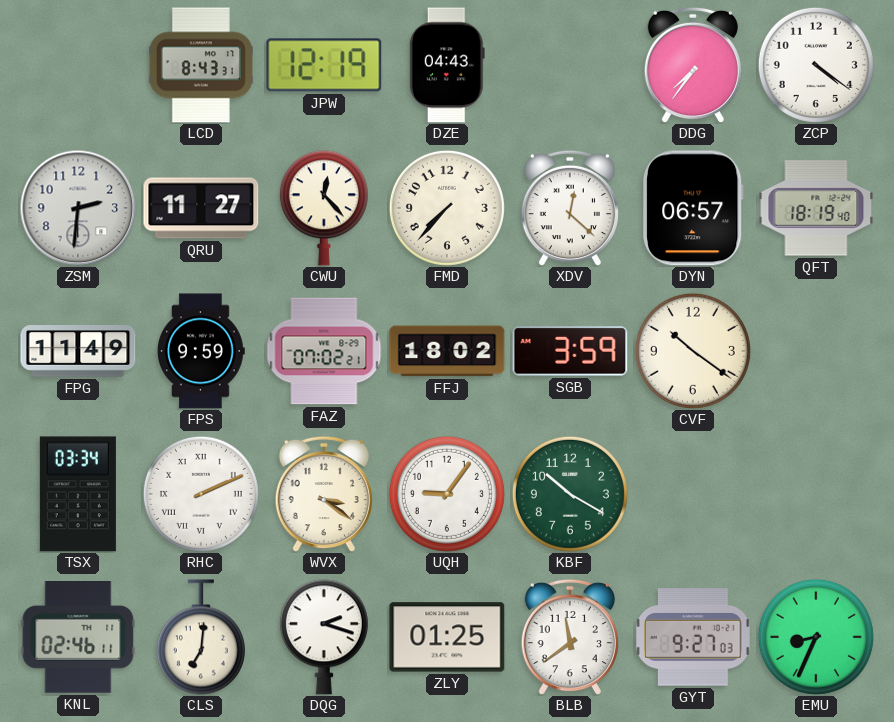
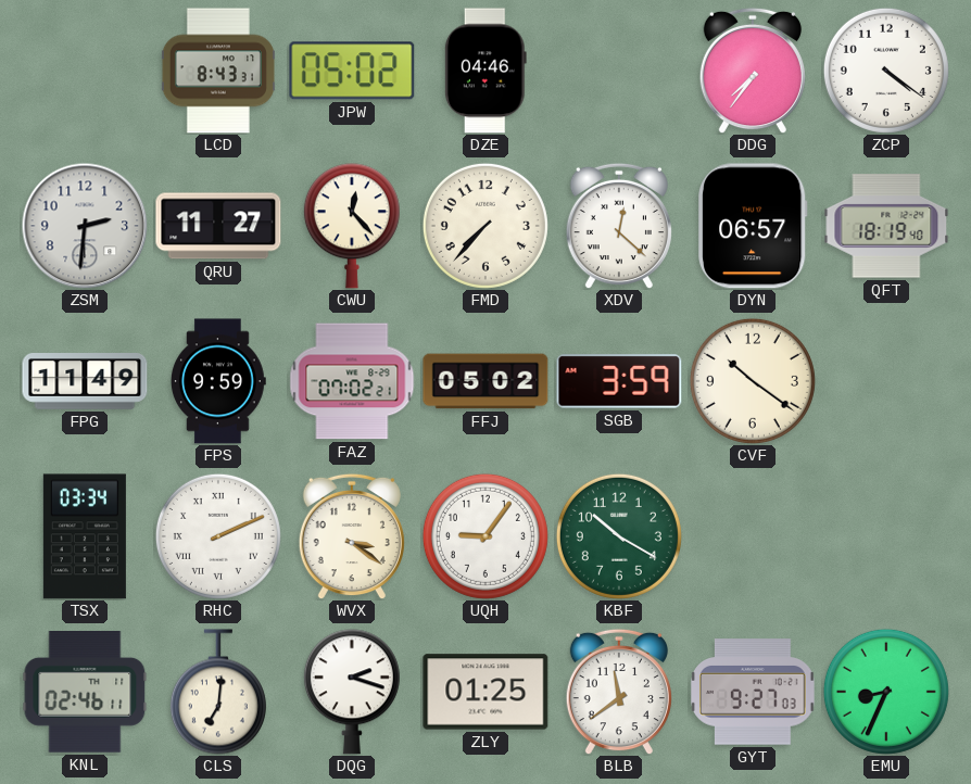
JPW: 12:19 -> 05:02
DZE: 04:43 -> 04:46
FFJ: 18:02 -> 05:02
